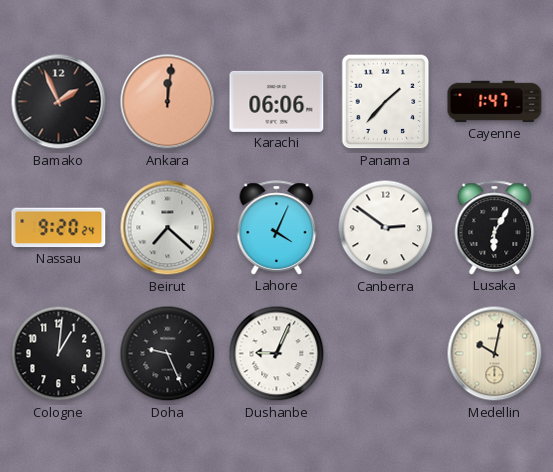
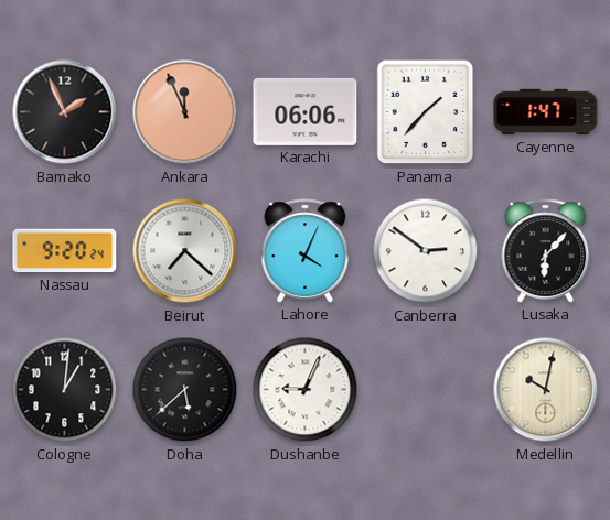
Ankara: 12:01 -> 11:56
Lusaka: 6:05 -> 6:07
Doha: 9:26 -> 5:38
